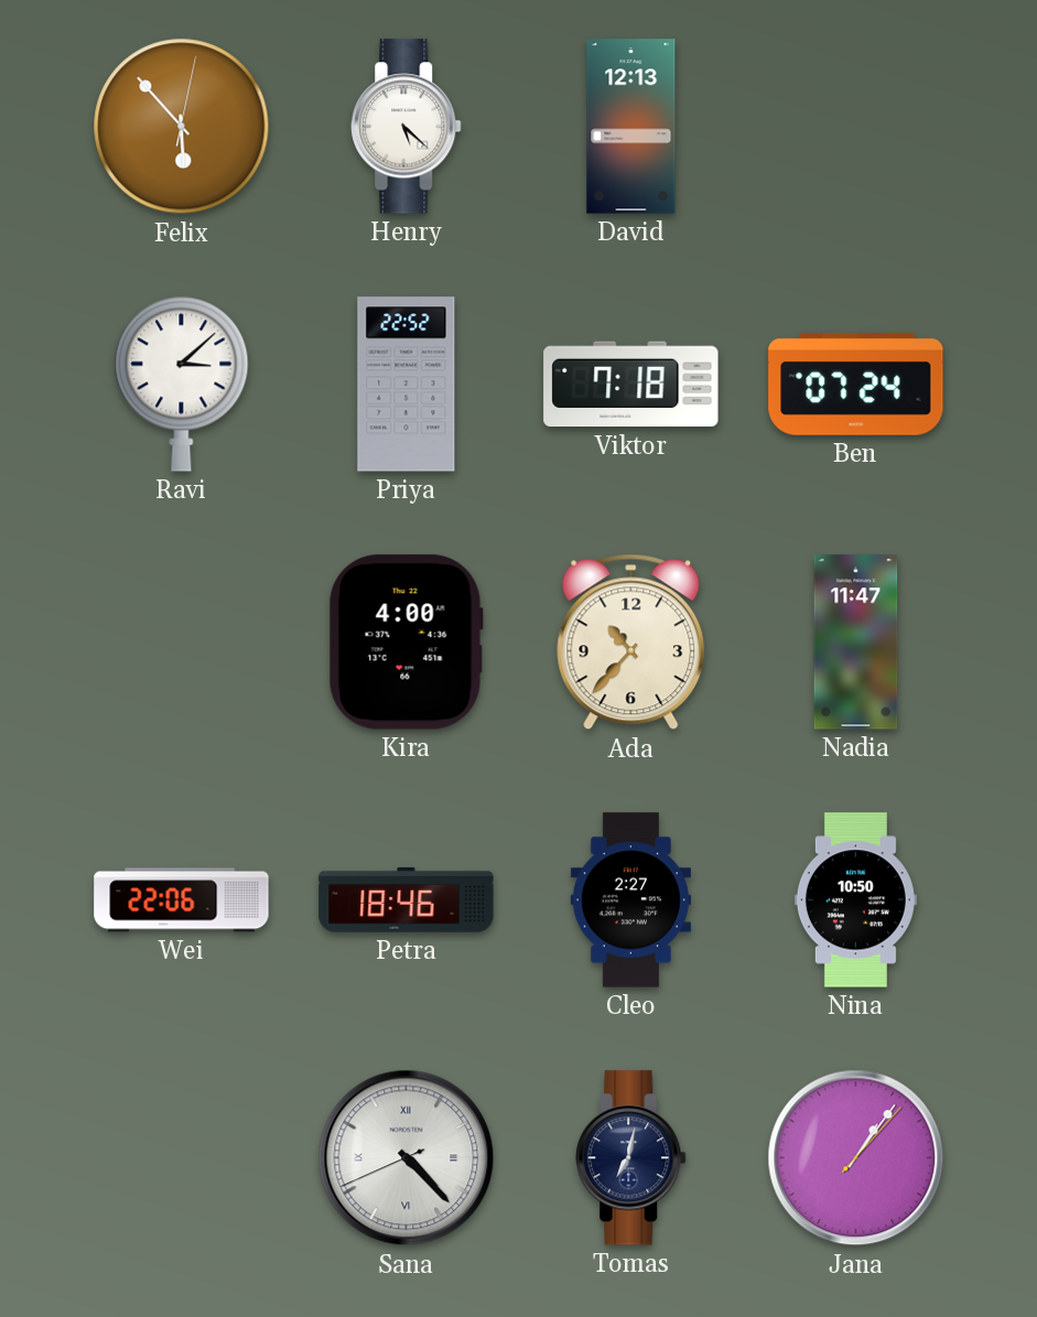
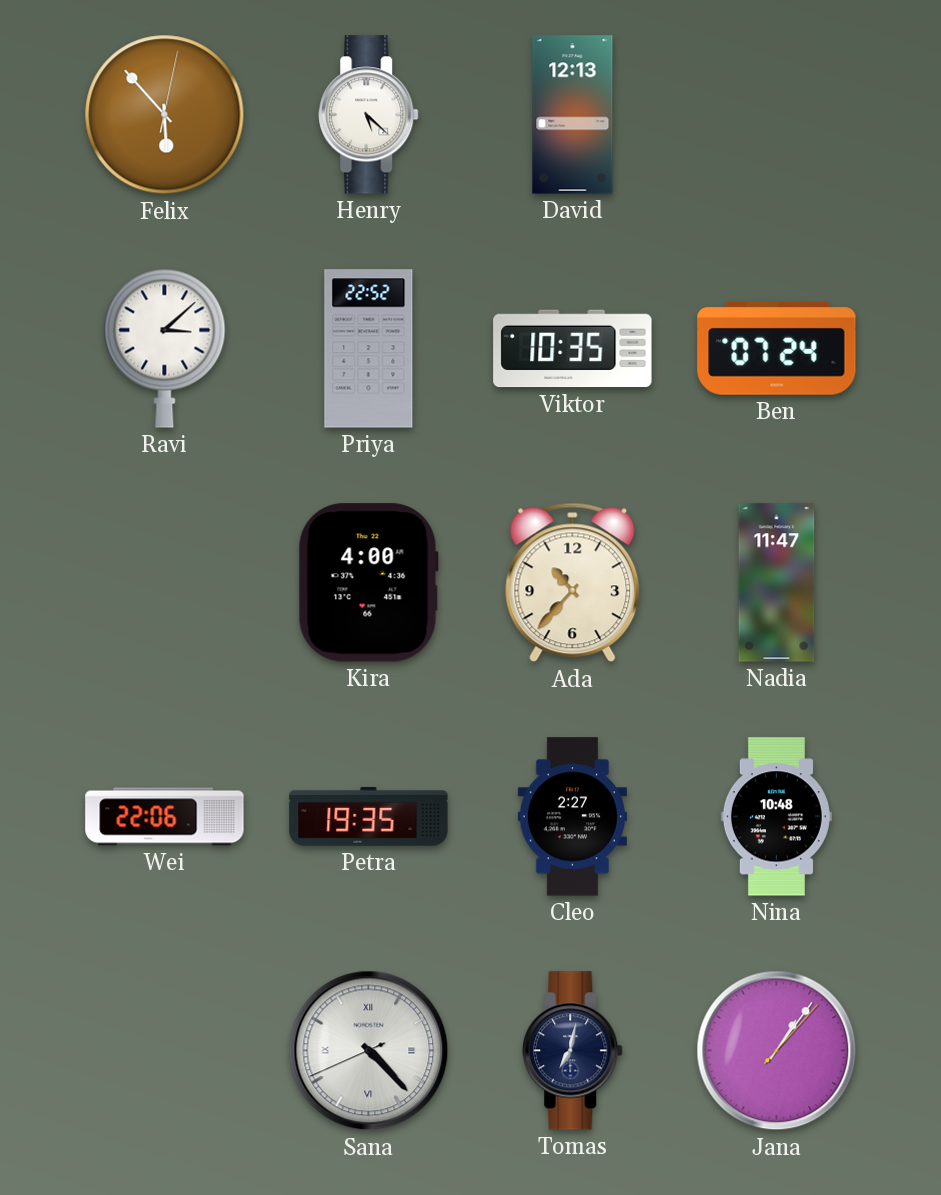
Viktor: 7:18 -> 10:35
Petra: 18:46 -> 19:35
Nina: 10:50 -> 10:48
